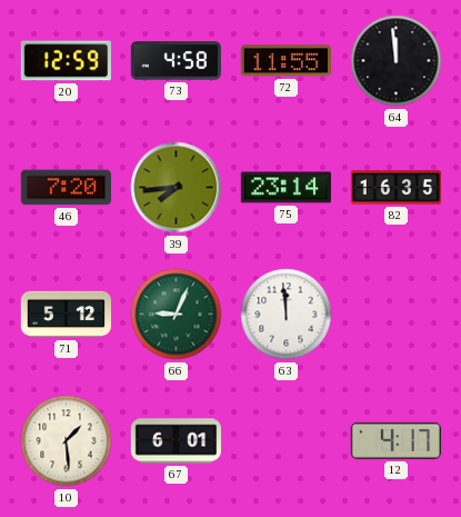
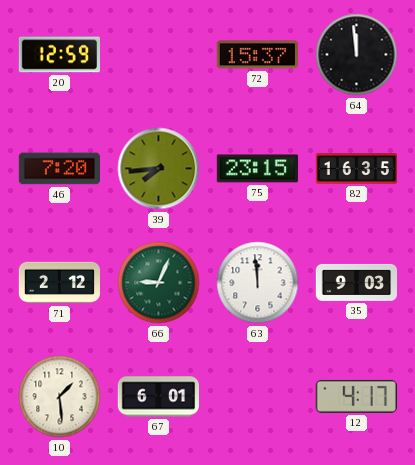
73: 4:58 -> none
72: 11:55 -> 15:37
75: 23:14 -> 23:15
71: 5:12 -> 2:12
35: none -> 9:03
